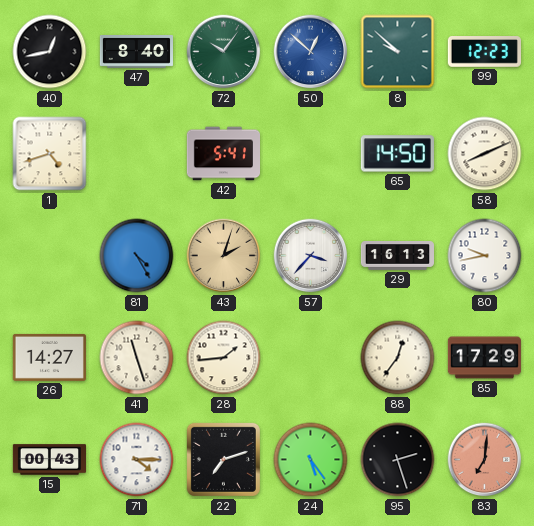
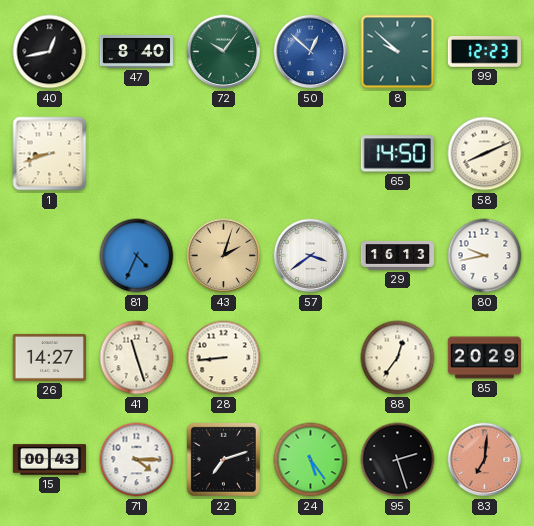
1: 4:42 -> 8:42
42: 5:41 -> none
81: 4:25 -> 4:34
57: 3:37 -> 3:39
28: 1:44 -> 8:44
85: 17:29 -> 20:29
